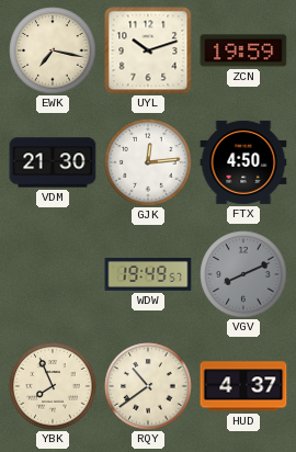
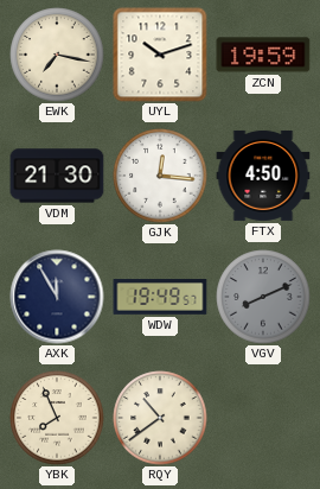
GJK: 12:14 -> 12:16
AXK: none -> 11:55
HUD: 4:37 -> none
